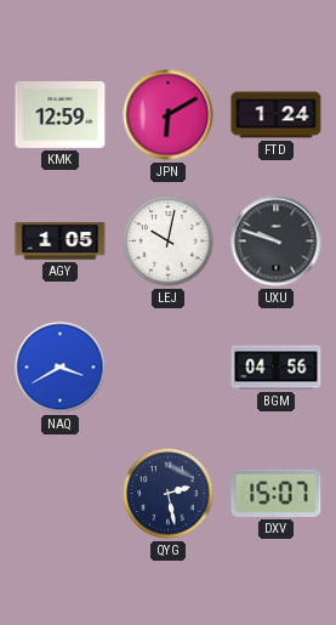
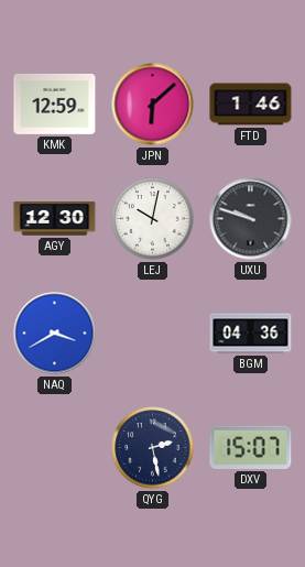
JPN: 6:10 -> 6:08
FTD: 1:24 -> 1:46
AGY: 1:05 -> 12:30
BGM: 04:56 -> 04:36
